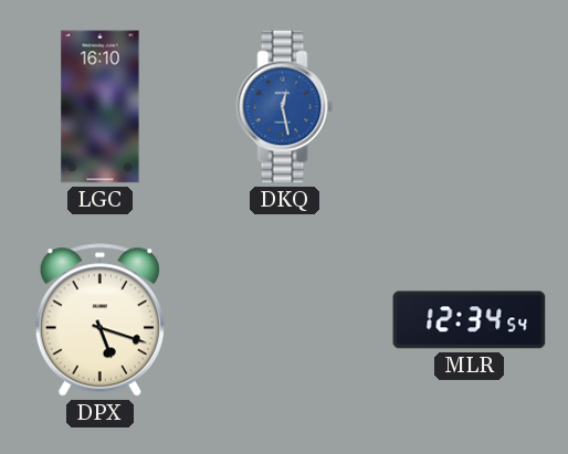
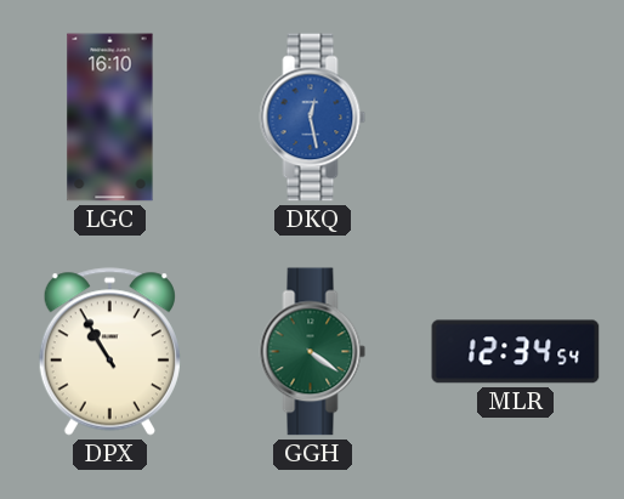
DPX: 5:18 -> 10:55
GGH: none -> 4:21
